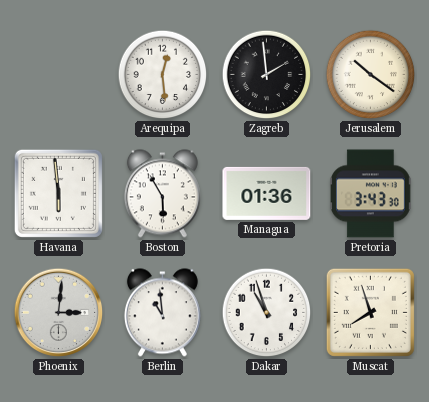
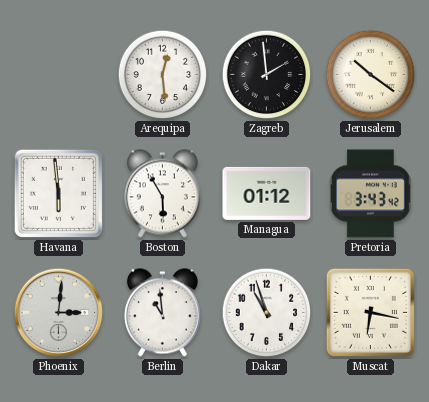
Managua: 01:36 -> 01:12
Pretoria: 3:43:30 -> 3:43:42
Muscat: 7:57 -> 6:17
